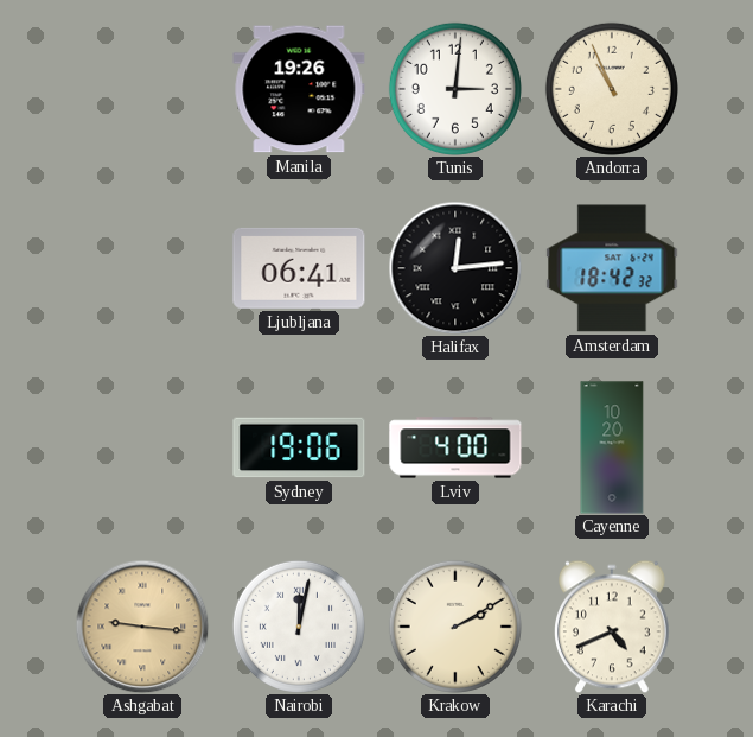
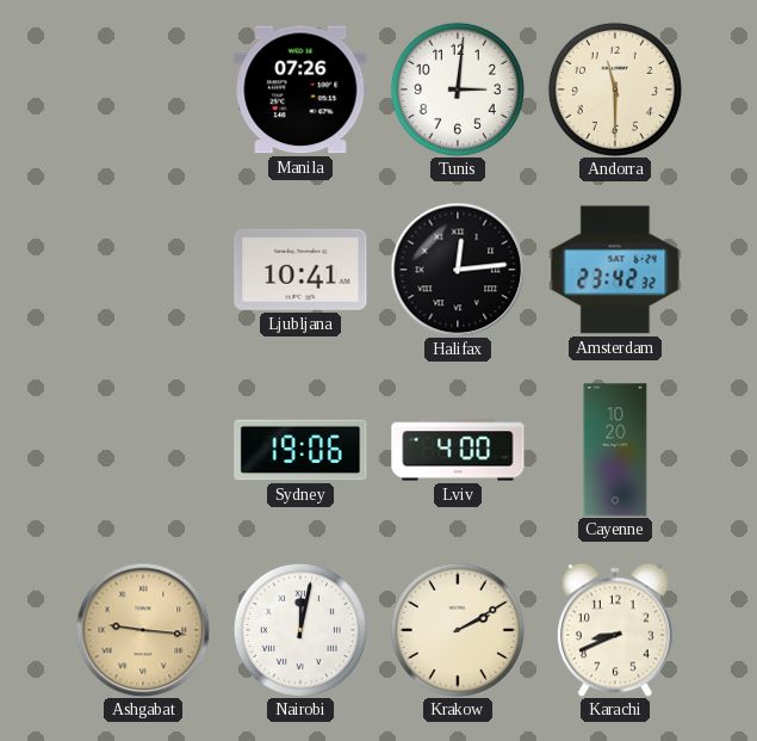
Manila: 19:26 -> 07:26
Andorra: 10:56 -> 11:30
Ljubljana: 06:41 -> 10:41
Amsterdam: 18:42 -> 23:42
Karachi: 4:41 -> 8:41
